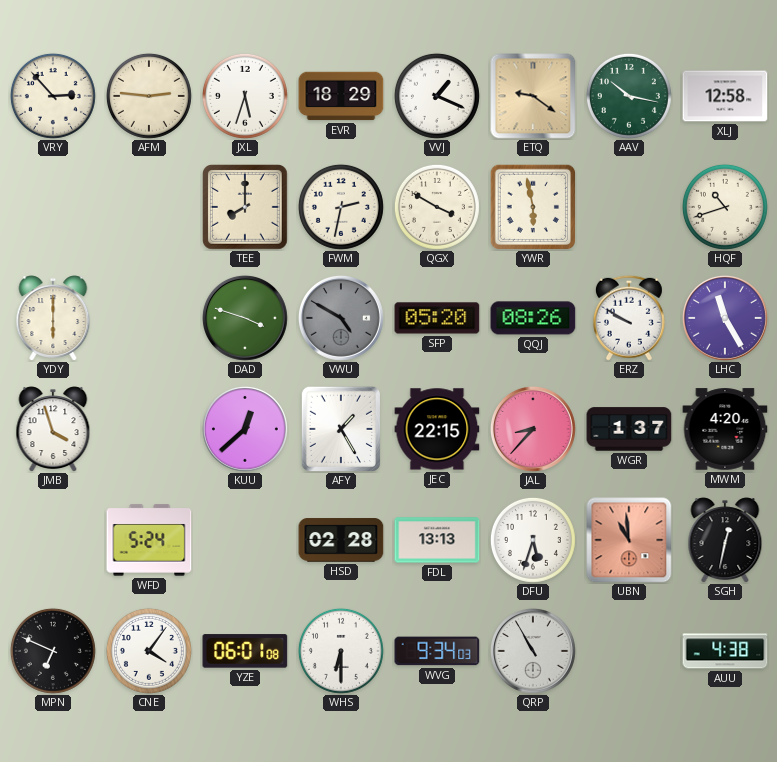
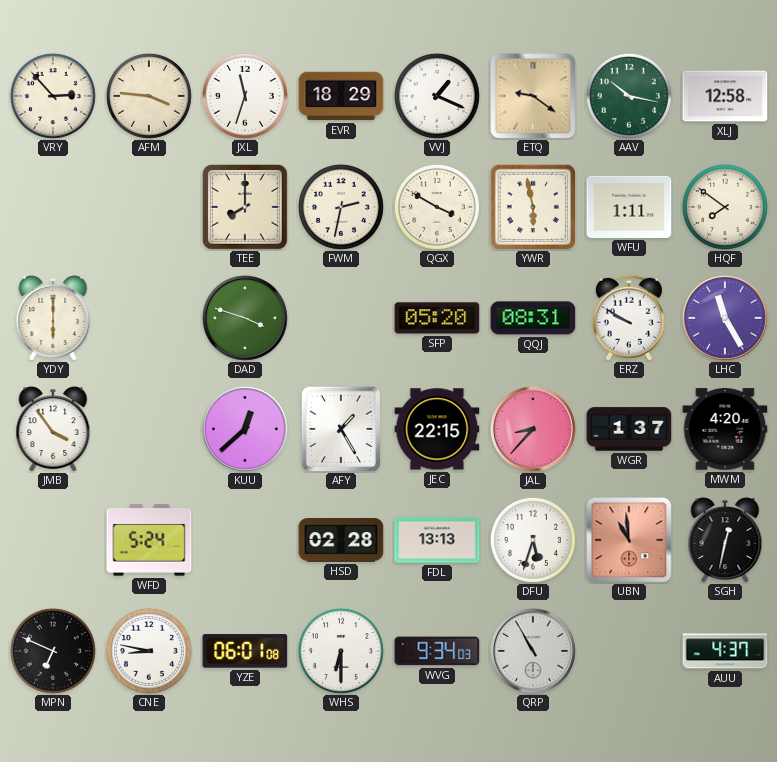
AFM: 2:46 -> 3:46
JXL: 5:33 -> 11:33
WFU: none -> 1:11
HQF: 10:42 -> 7:51
VWU: 4:50 -> none
QQJ: 08:26 -> 08:31
JMB: 3:57 -> 3:54
CNE: 4:06 -> 8:47
AUU: 4:38 -> 4:37
